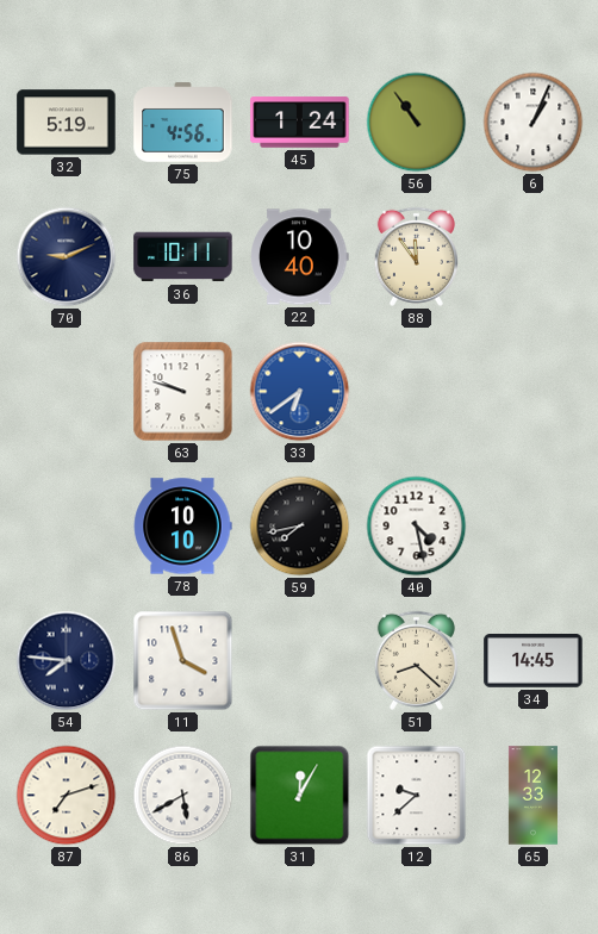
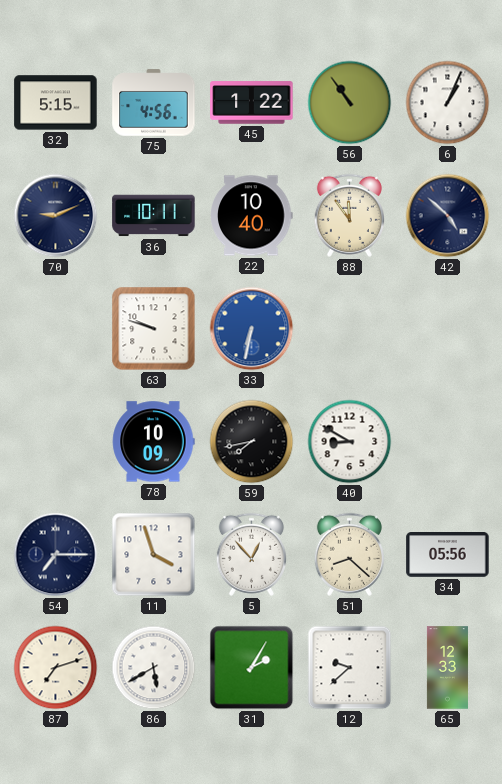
32: 5:19 -> 5:15
45: 1:24 -> 1:22
42: none -> 4:52
33: 6:39 -> 6:32
78: 10:10 -> 10:09
40: 4:28 -> 8:50
54: 7:46 -> 7:15
5: none -> 12:53
34: 14:45 -> 05:56
31: 12:05 -> 2:05
